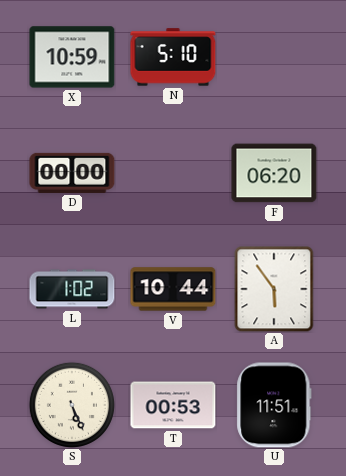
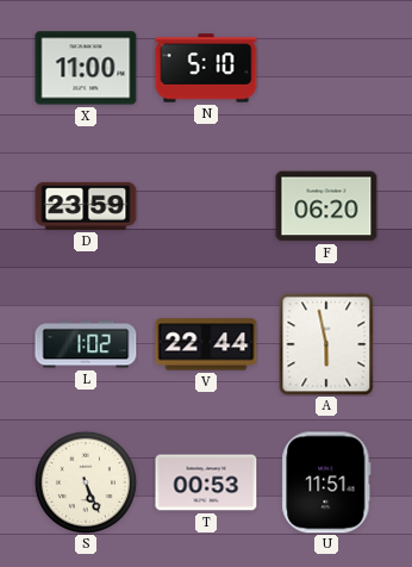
X: 10:59 -> 11:00
D: 00:00 -> 23:59
V: 10:44 -> 22:44
A: 5:54 -> 5:58
